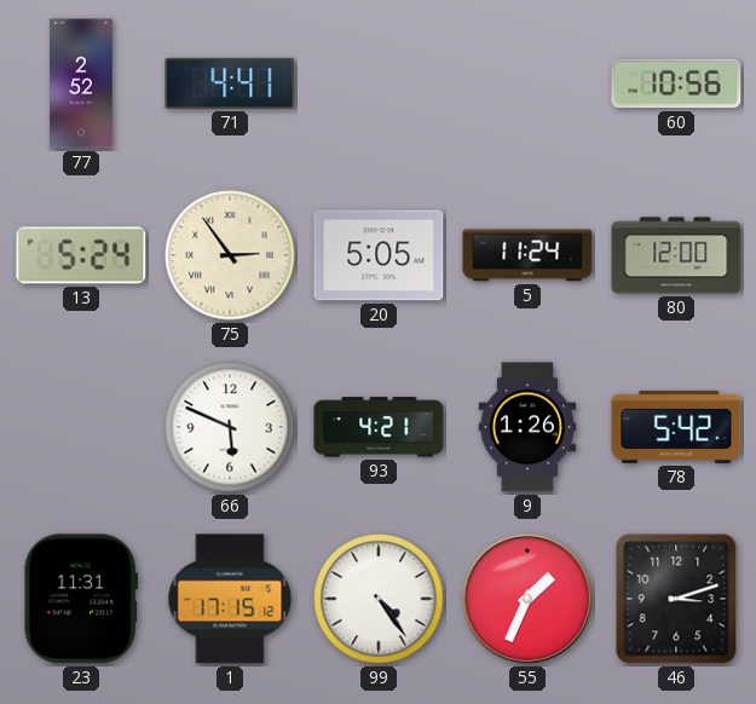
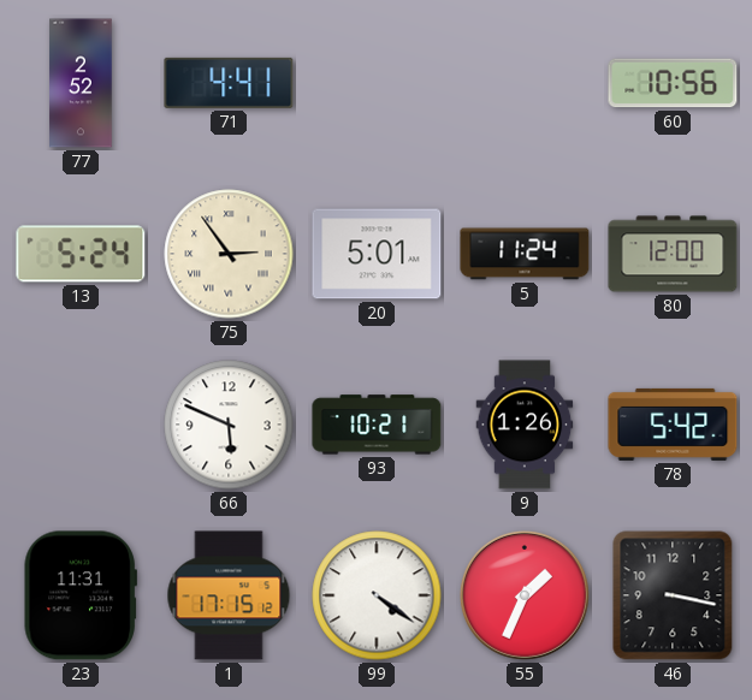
20: 5:05 -> 5:01
93: 4:21 -> 10:21
99: 4:24 -> 4:21
46: 3:12 -> 3:17
